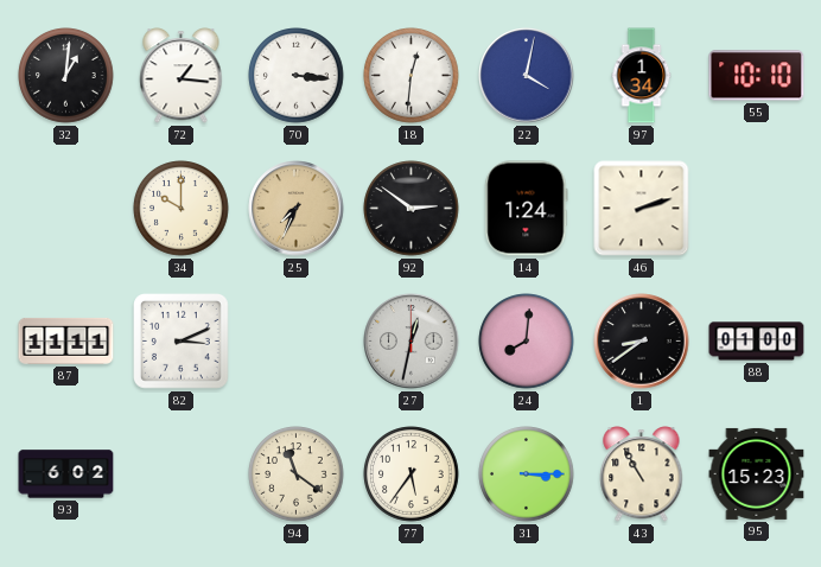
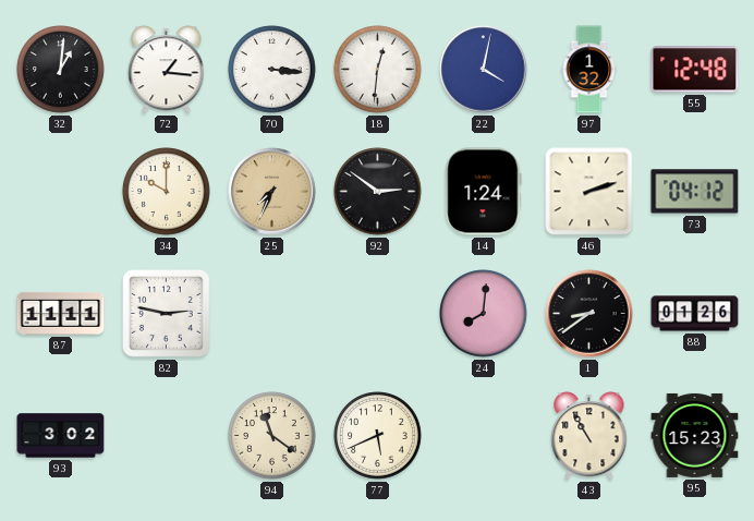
97: 1:34 -> 1:32
55: 10:10 -> 12:48
73: none -> 04:12
82: 3:11 -> 2:47
27: 12:32 -> none
88: 01:00 -> 01:26
93: 6:02 -> 3:02
77: 5:36 -> 5:41
31: 3:15 -> none
